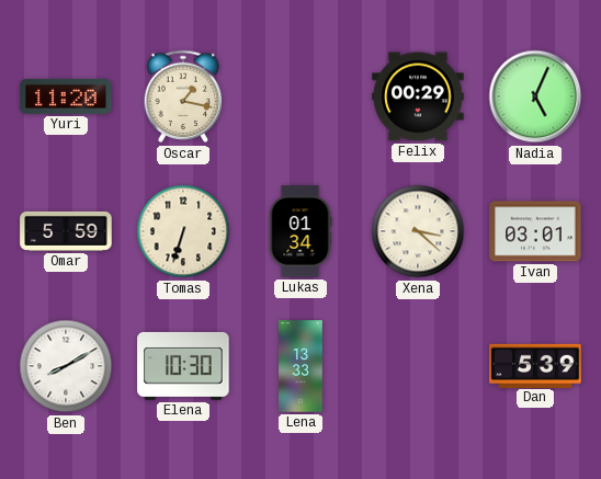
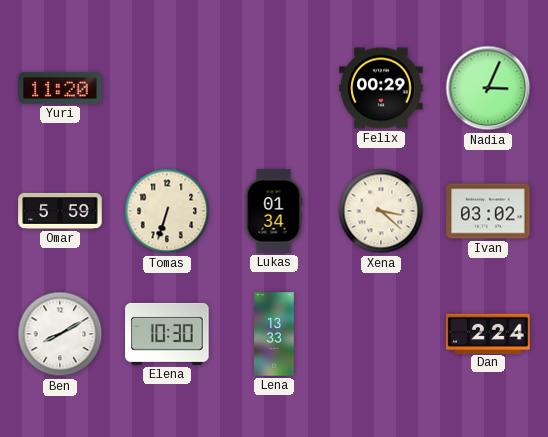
Oscar: 1:17 -> none
Nadia: 5:04 -> 3:04
Ivan: 03:01 -> 03:02
Dan: 5:39 -> 2:24
